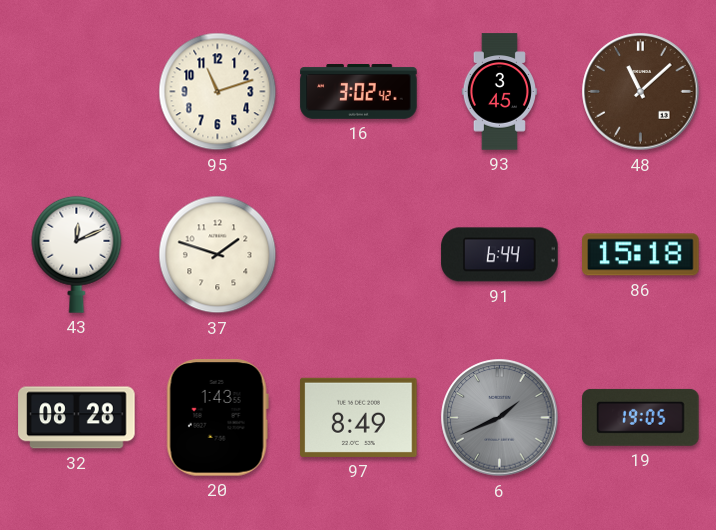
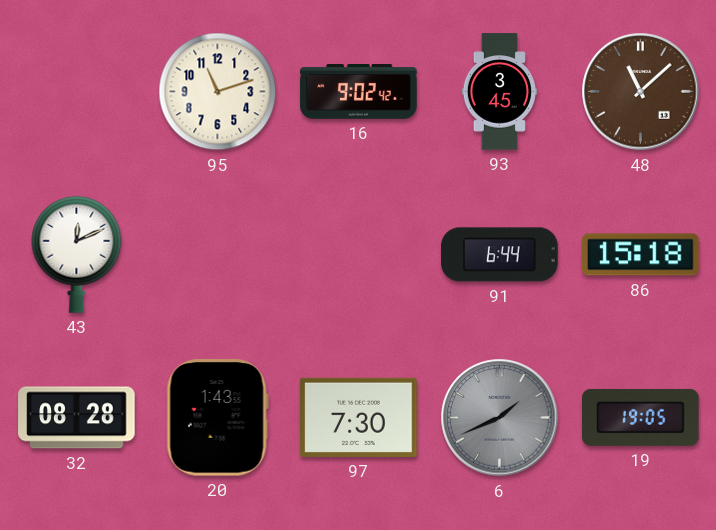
16: 3:02 -> 9:02
37: 1:48 -> none
97: 8:49 -> 7:30
